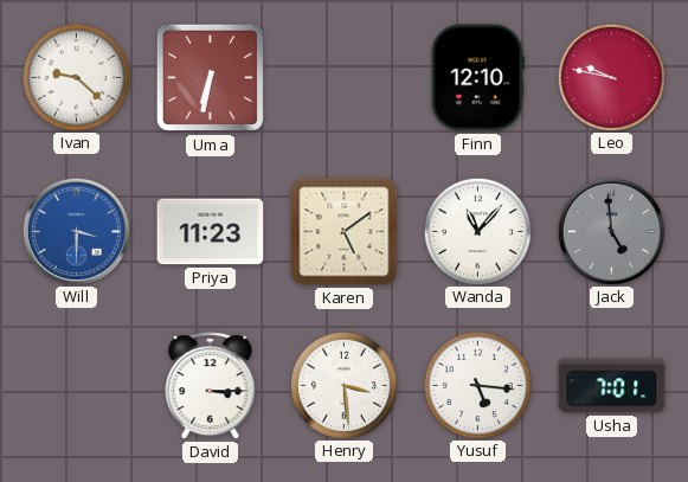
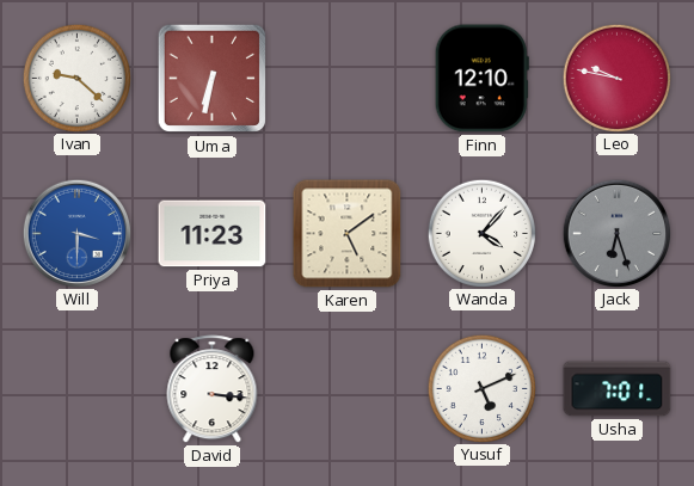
Wanda: 11:07 -> 4:07
Jack: 4:59 -> 6:27
David: 3:15 -> 3:16
Henry: 3:29 -> none
Yusuf: 5:16 -> 5:11
